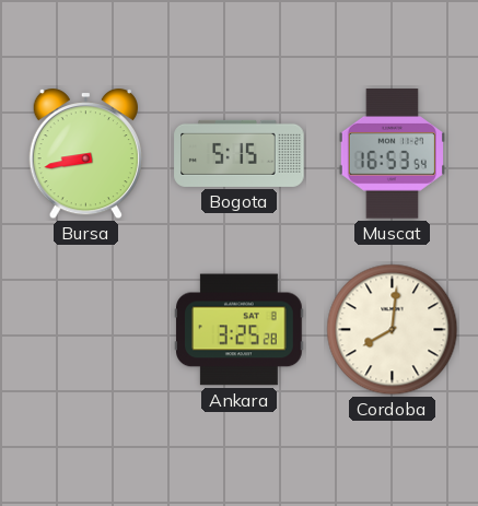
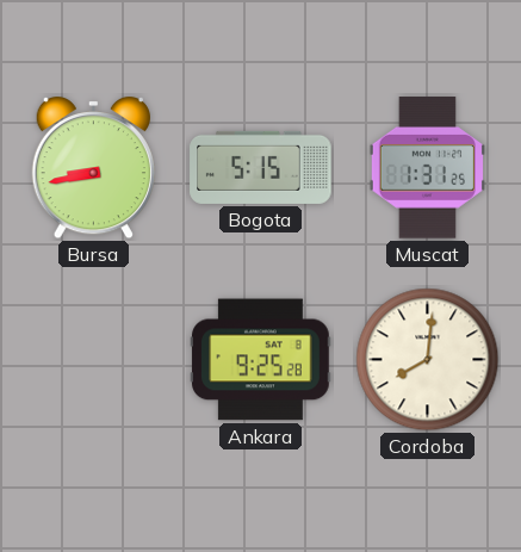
Muscat: 16:53 -> 1:31
Ankara: 3:25 -> 9:25
